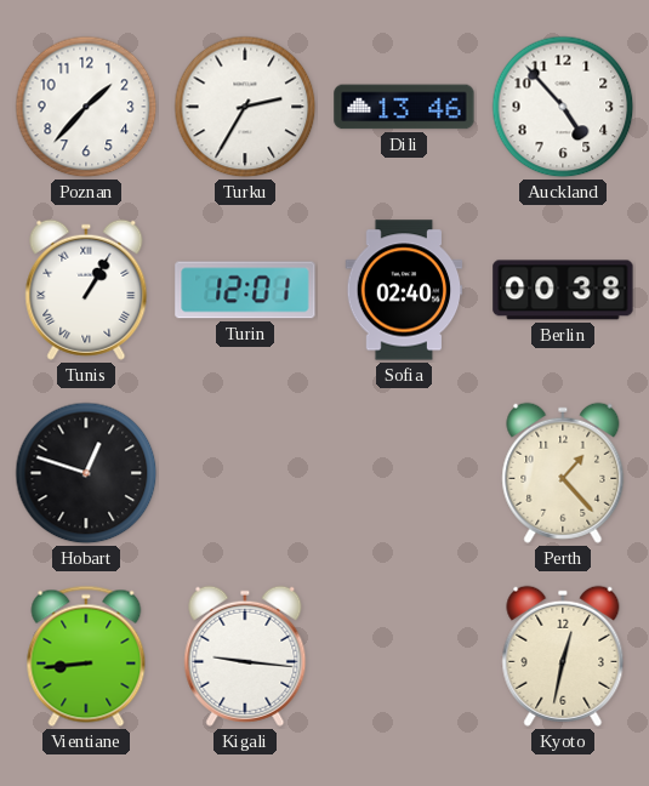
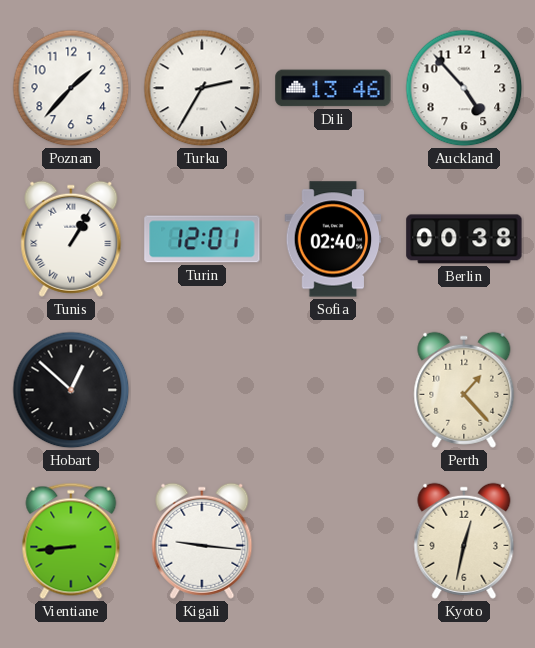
Hobart: 12:48 -> 12:52
